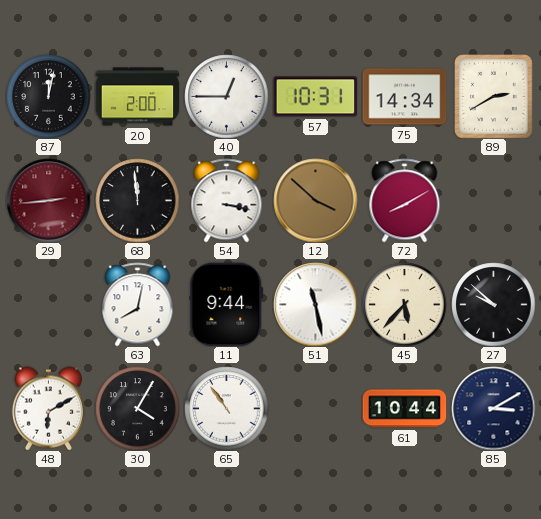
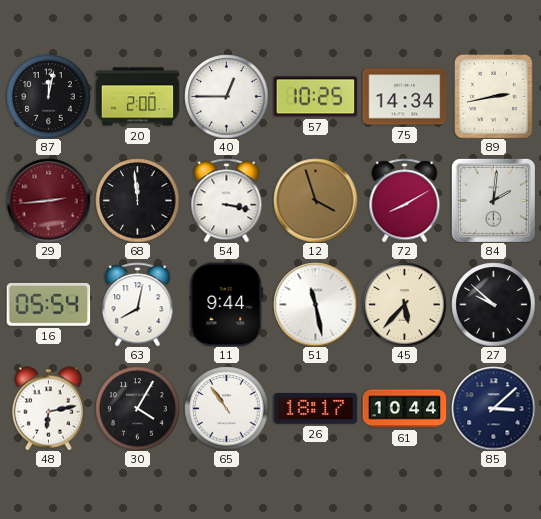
57: 10:31 -> 10:25
89: 2:40 -> 2:43
12: 3:52 -> 3:57
84: none -> 2:01
16: none -> 05:54
48: 6:10 -> 6:13
26: none -> 18:17
85: 3:10 -> 3:08
